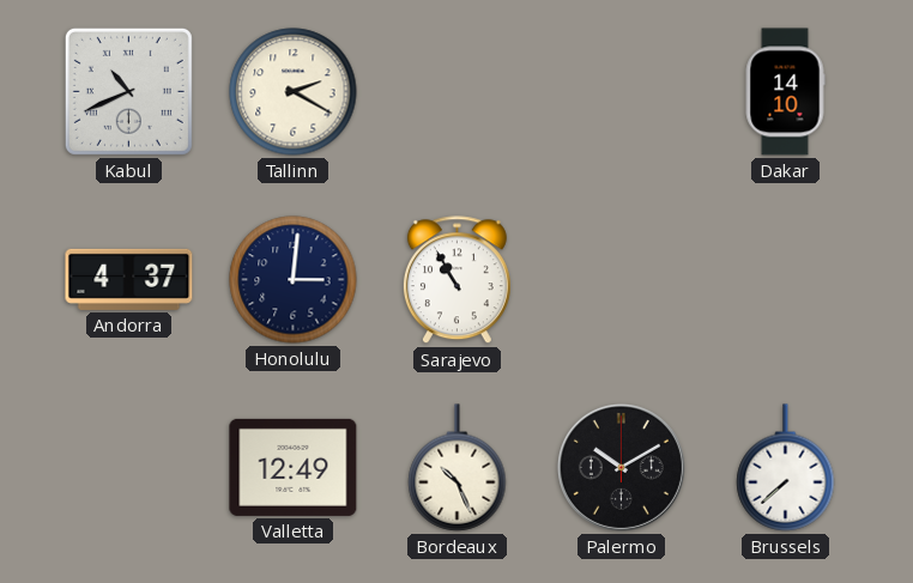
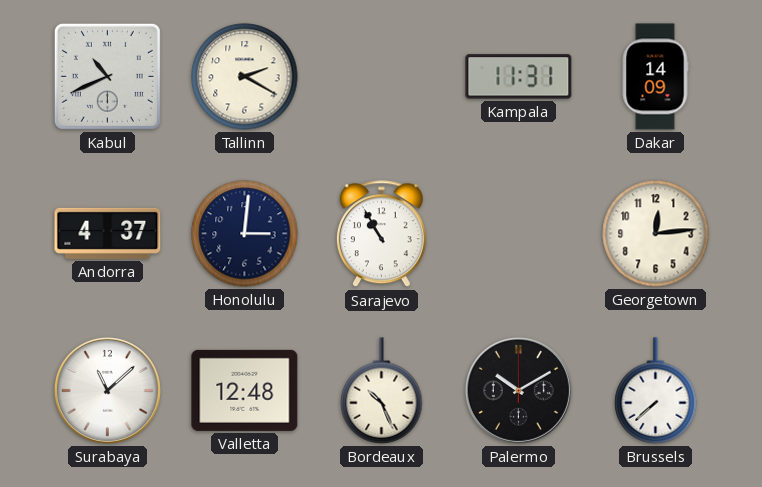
Kampala: none -> 11:31
Dakar: 14:10 -> 14:09
Georgetown: none -> 12:14
Surabaya: none -> 11:08
Valletta: 12:49 -> 12:48
